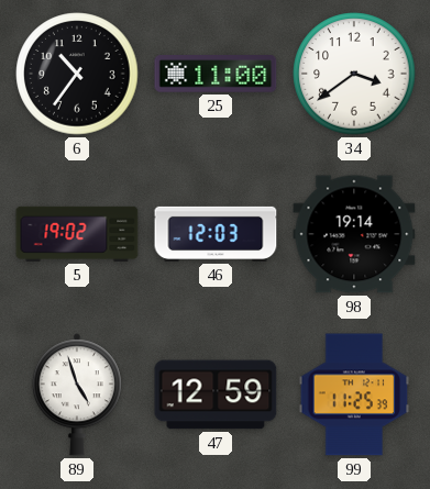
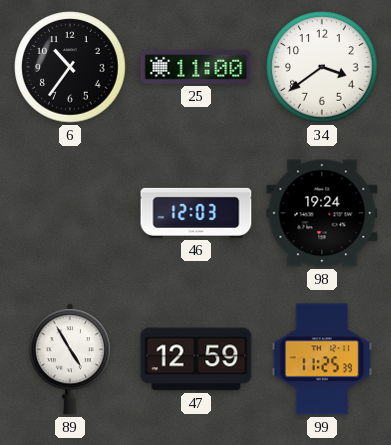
5: 19:02 -> none
98: 19:14 -> 19:24
89: 4:57 -> 4:55
